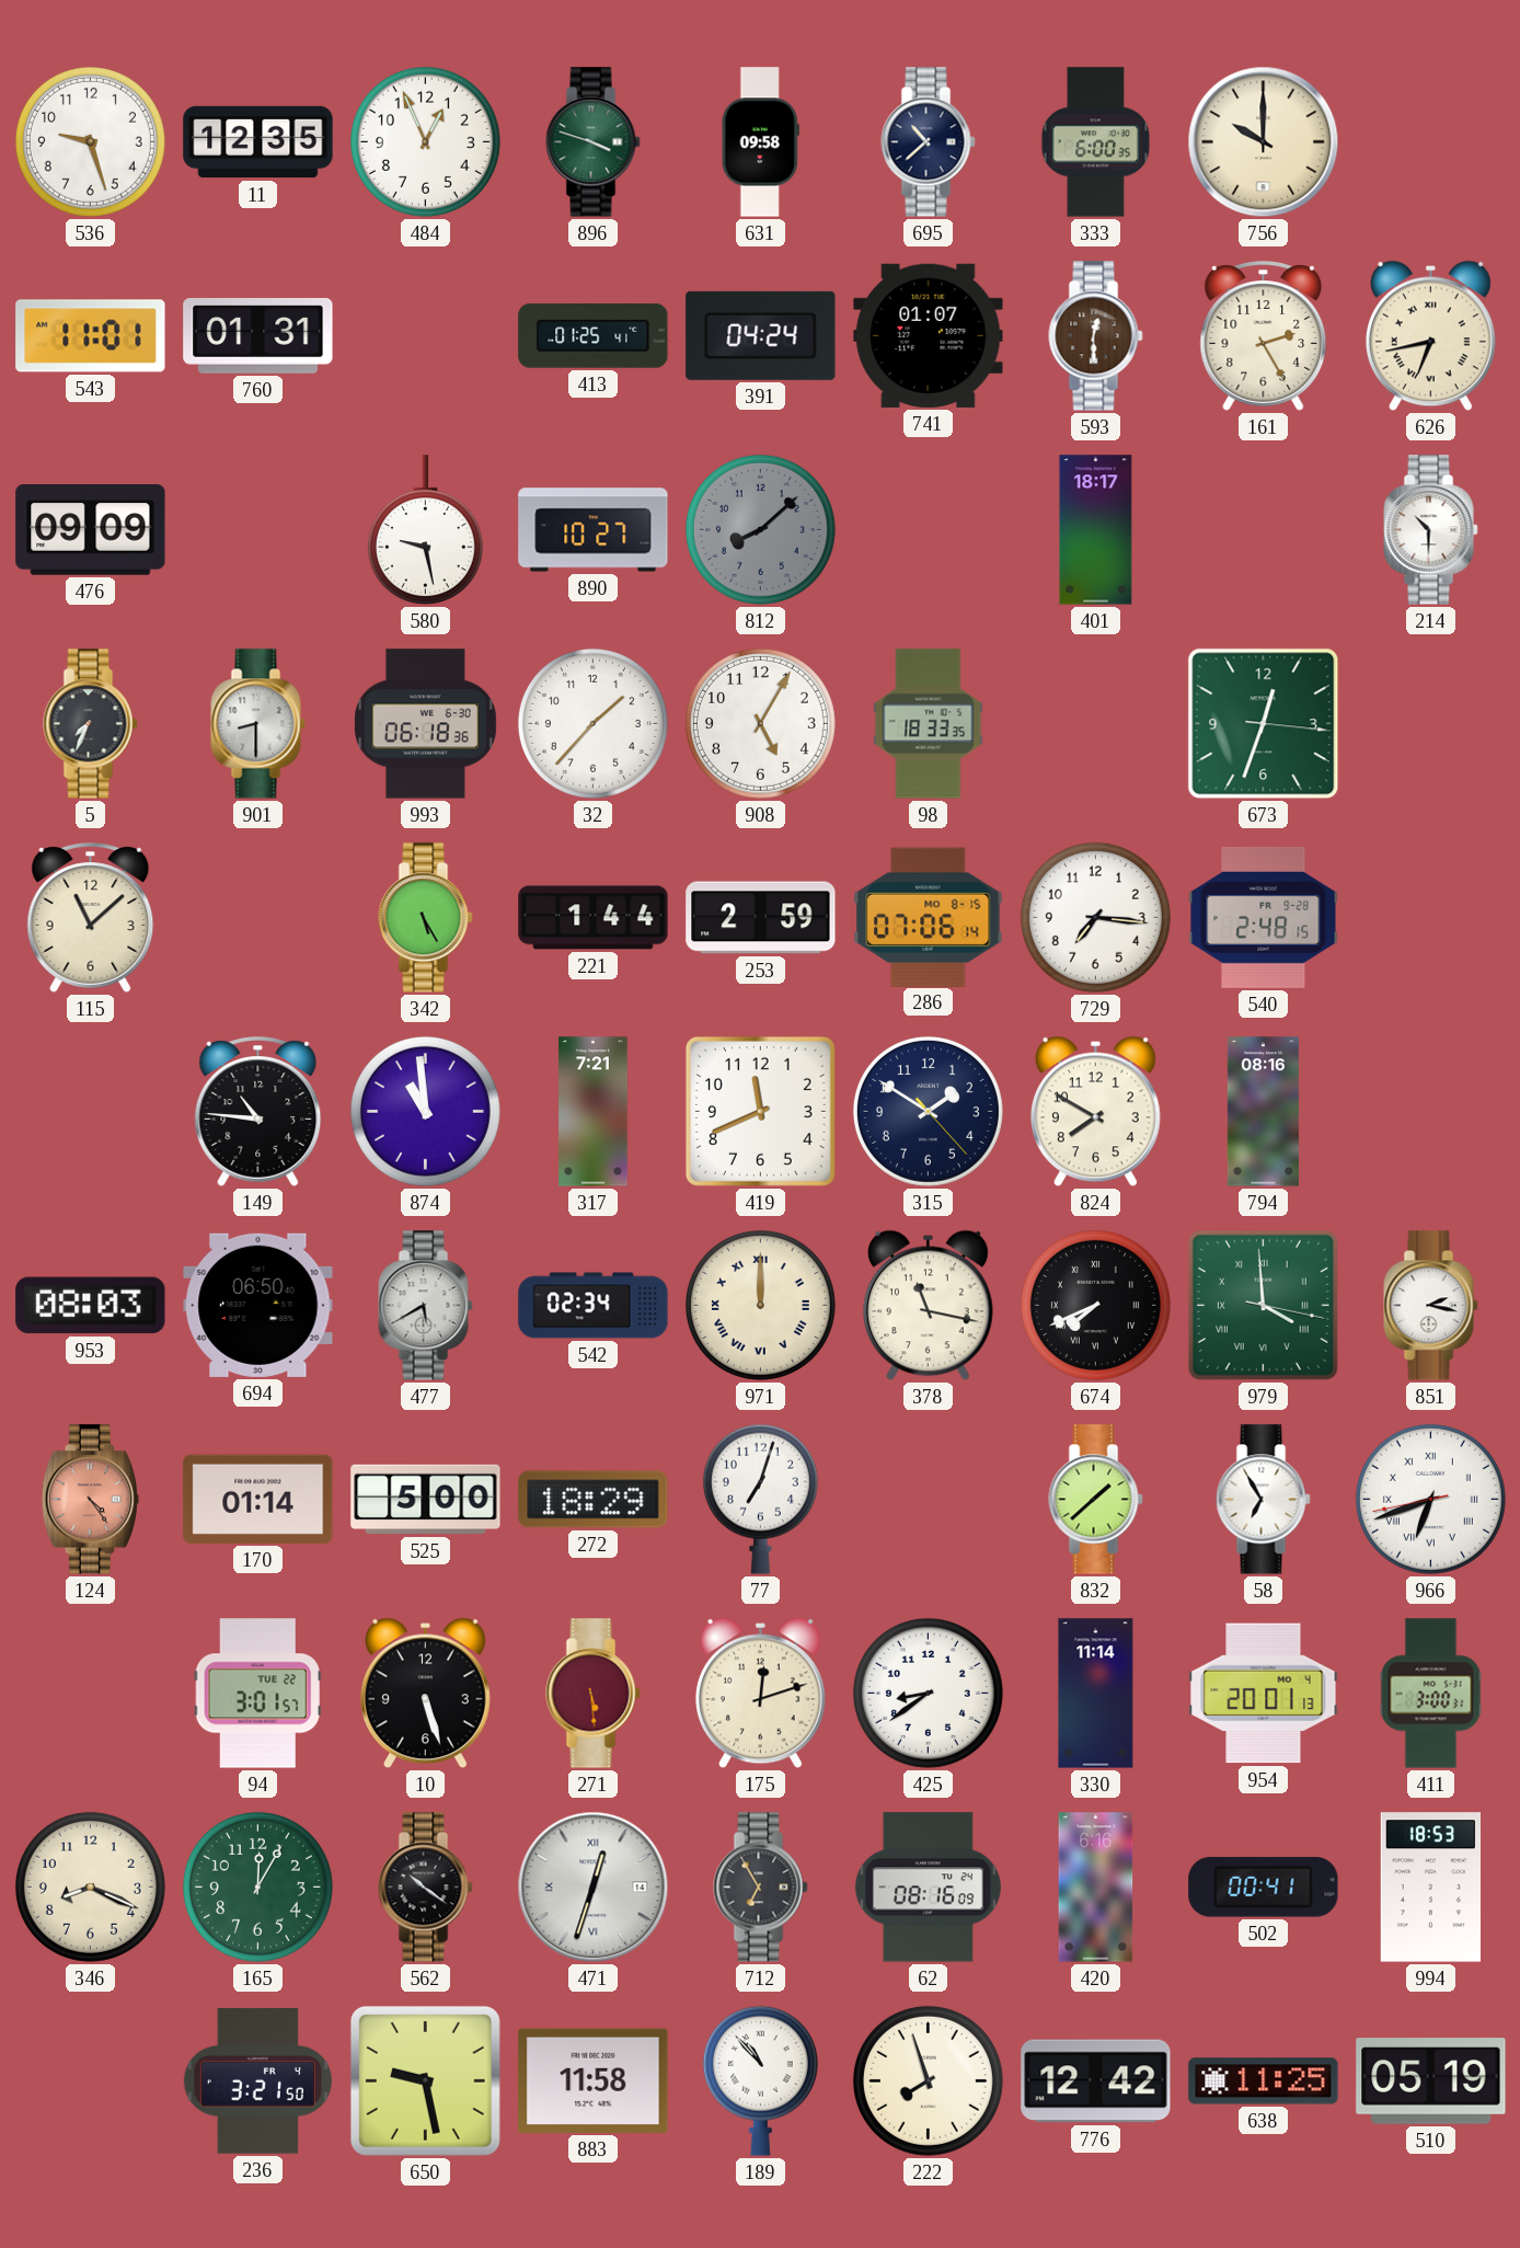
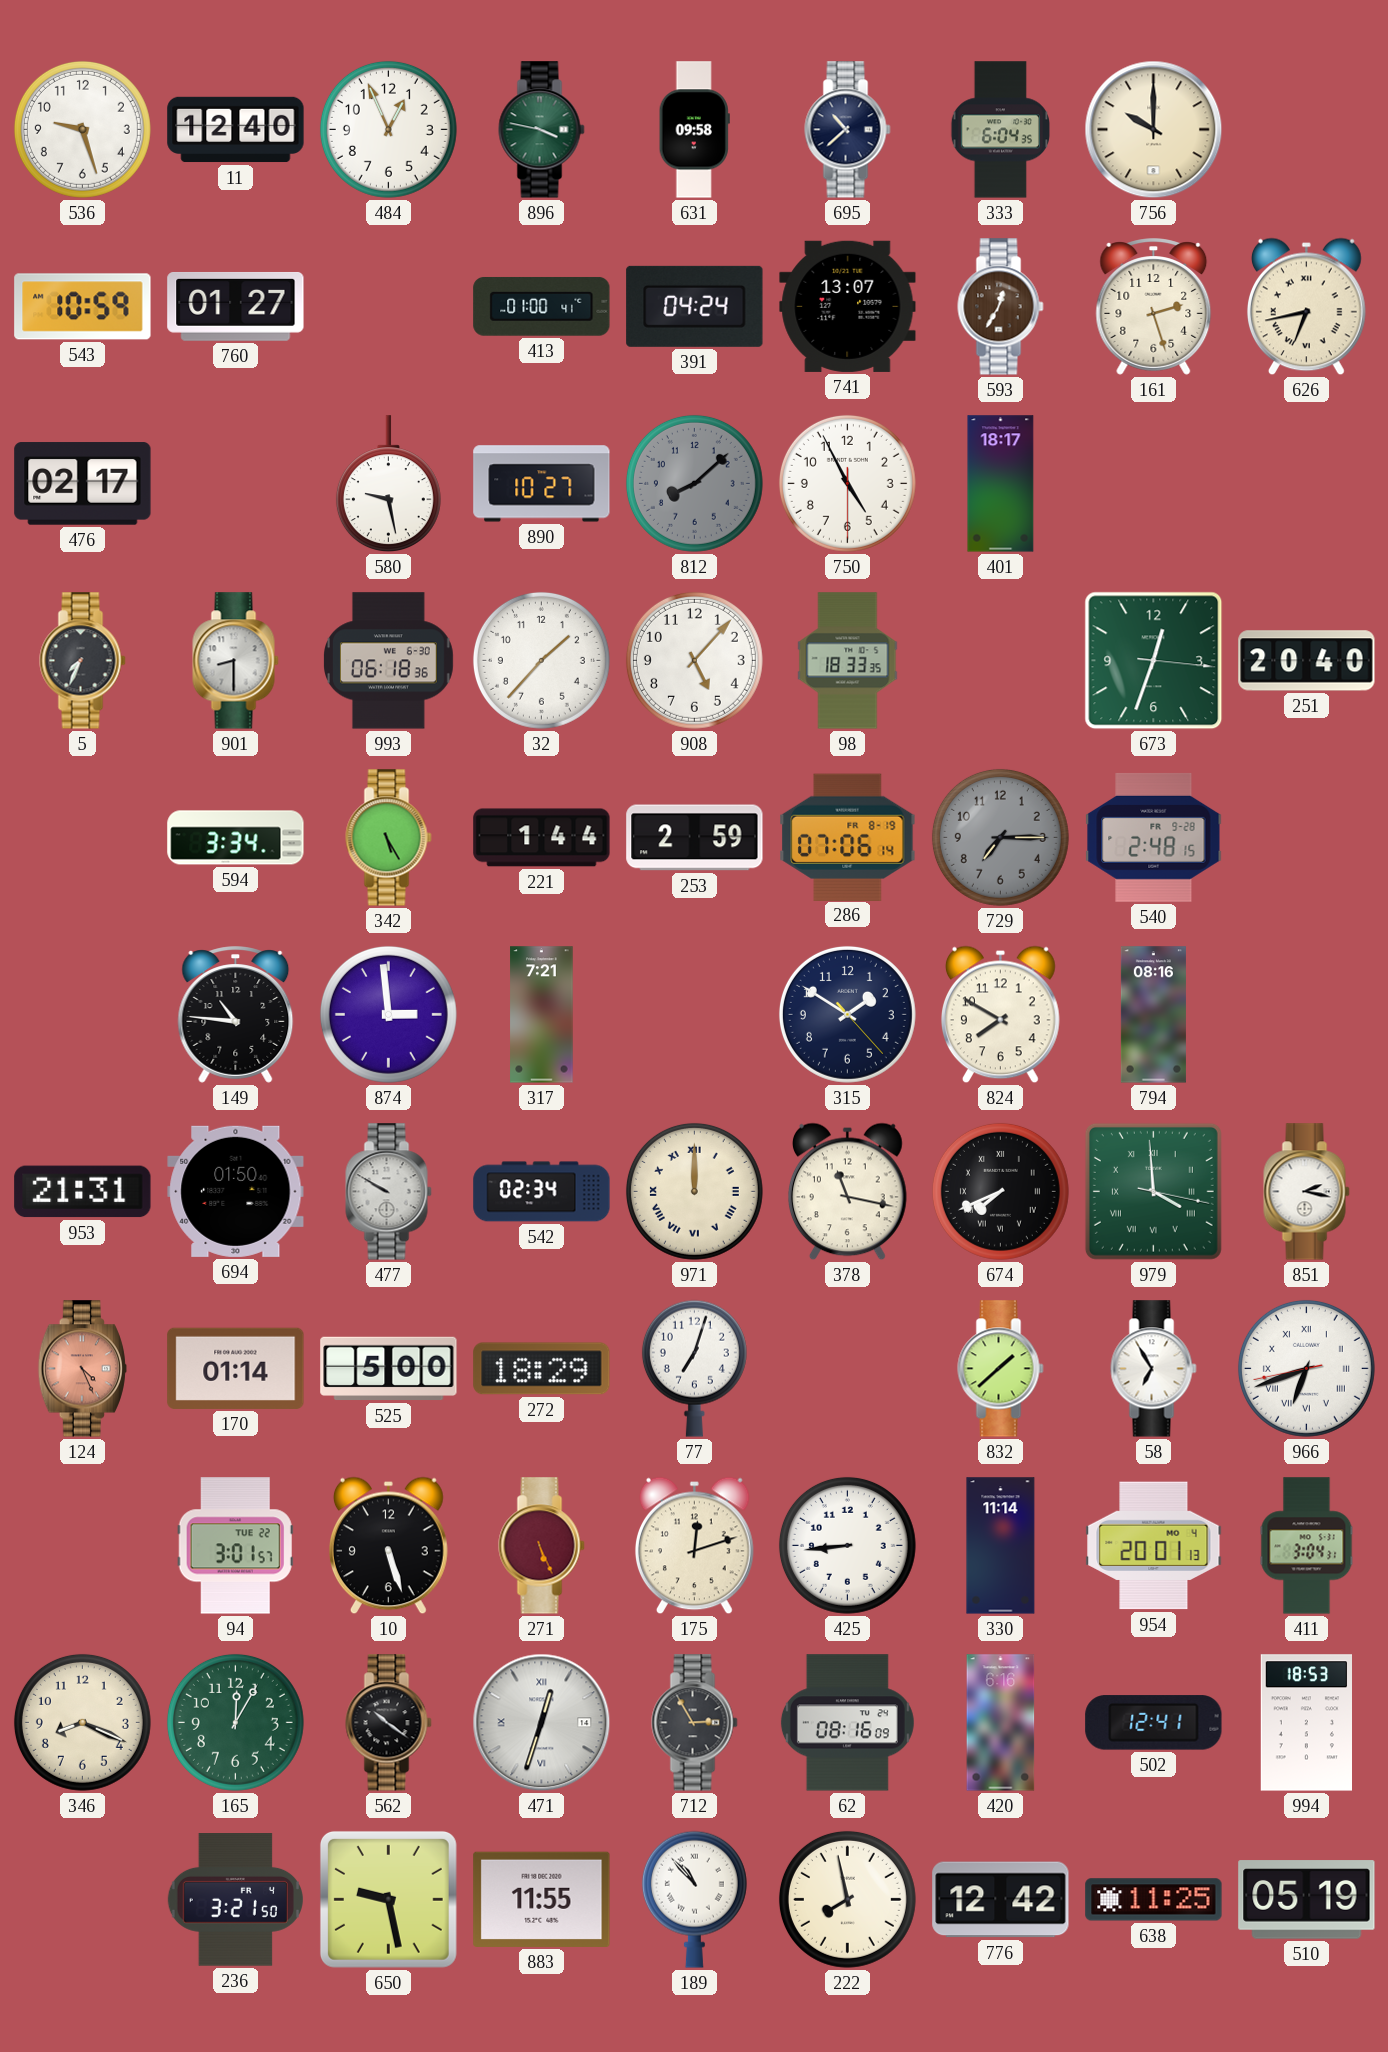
11: 12:35 -> 12:40
896: 3:48 -> 3:47
333: 6:00 -> 6:04
543: 11:01 -> 10:59
760: 01:31 -> 01:27
413: 01:25 -> 01:00
741: 01:07 -> 13:07
593: 12:30 -> 12:35
161: 2:25 -> 2:27
476: 09:09 -> 02:17
750: none -> 4:55
214: 10:30 -> none
908: 5:05 -> 5:07
251: none -> 20:40
115: 11:08 -> none
594: none -> 3:34
286 date: MO 8-15 -> FR 8-19
729: 7:16 -> 7:15
729 dial: white -> grey
874: 10:59 -> 2:59
419: 11:41 -> none
953: 08:03 -> 21:31
694: 06:50 -> 01:50
477: 5:40 -> 9:50
124: 4:24 -> 4:26
271: 5:29 -> 5:26
425: 8:39 -> 8:44
411: 3:00 -> 3:04
712: 6:55 -> 2:55
502: 00:41 -> 12:41
883: 11:58 -> 11:55
222: 7:57 -> 7:58
